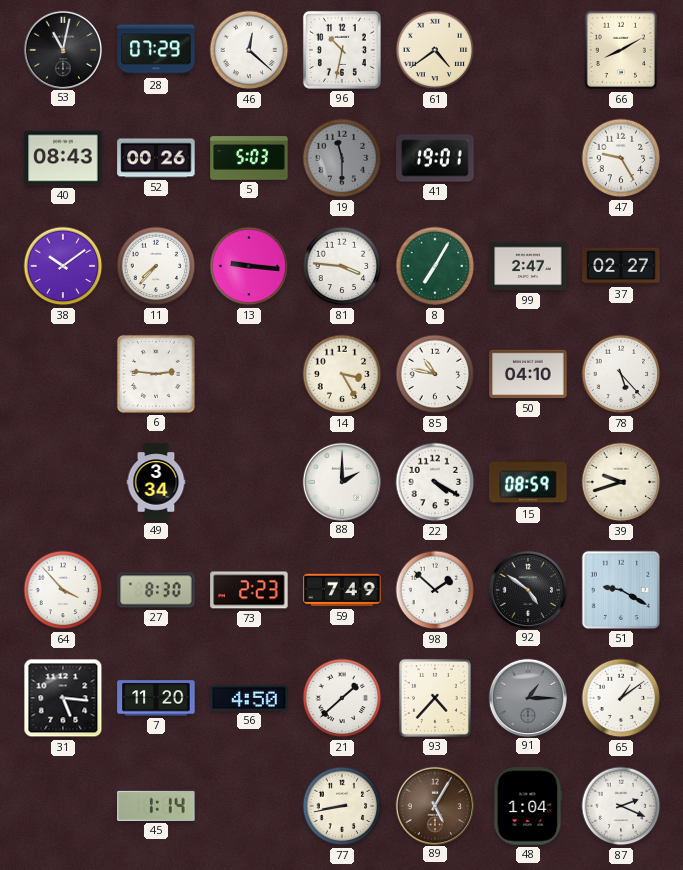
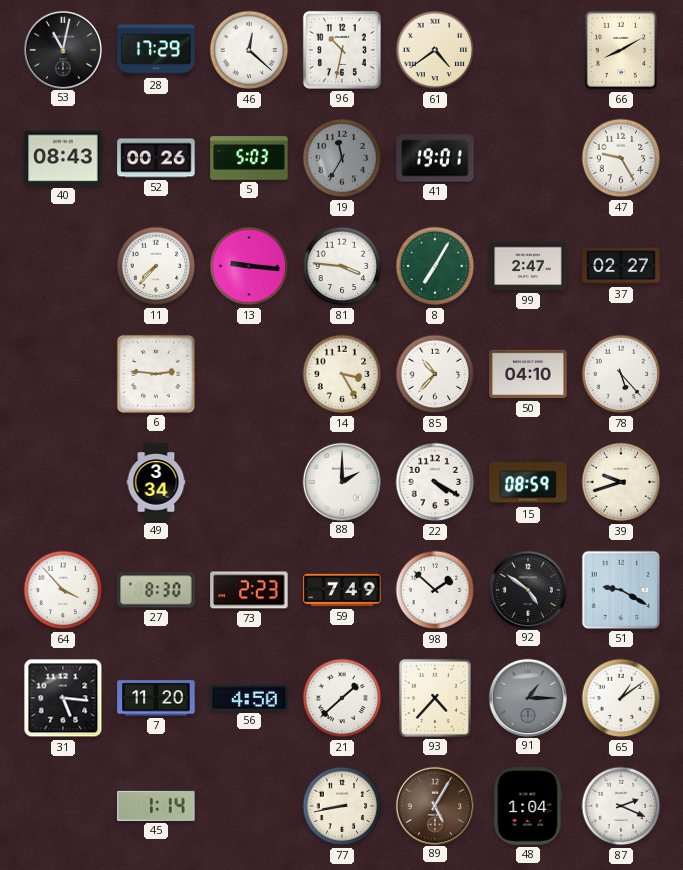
28: 07:29 -> 17:29
19: 11:30 -> 11:35
38: 10:09 -> none
85: 10:47 -> 10:37
